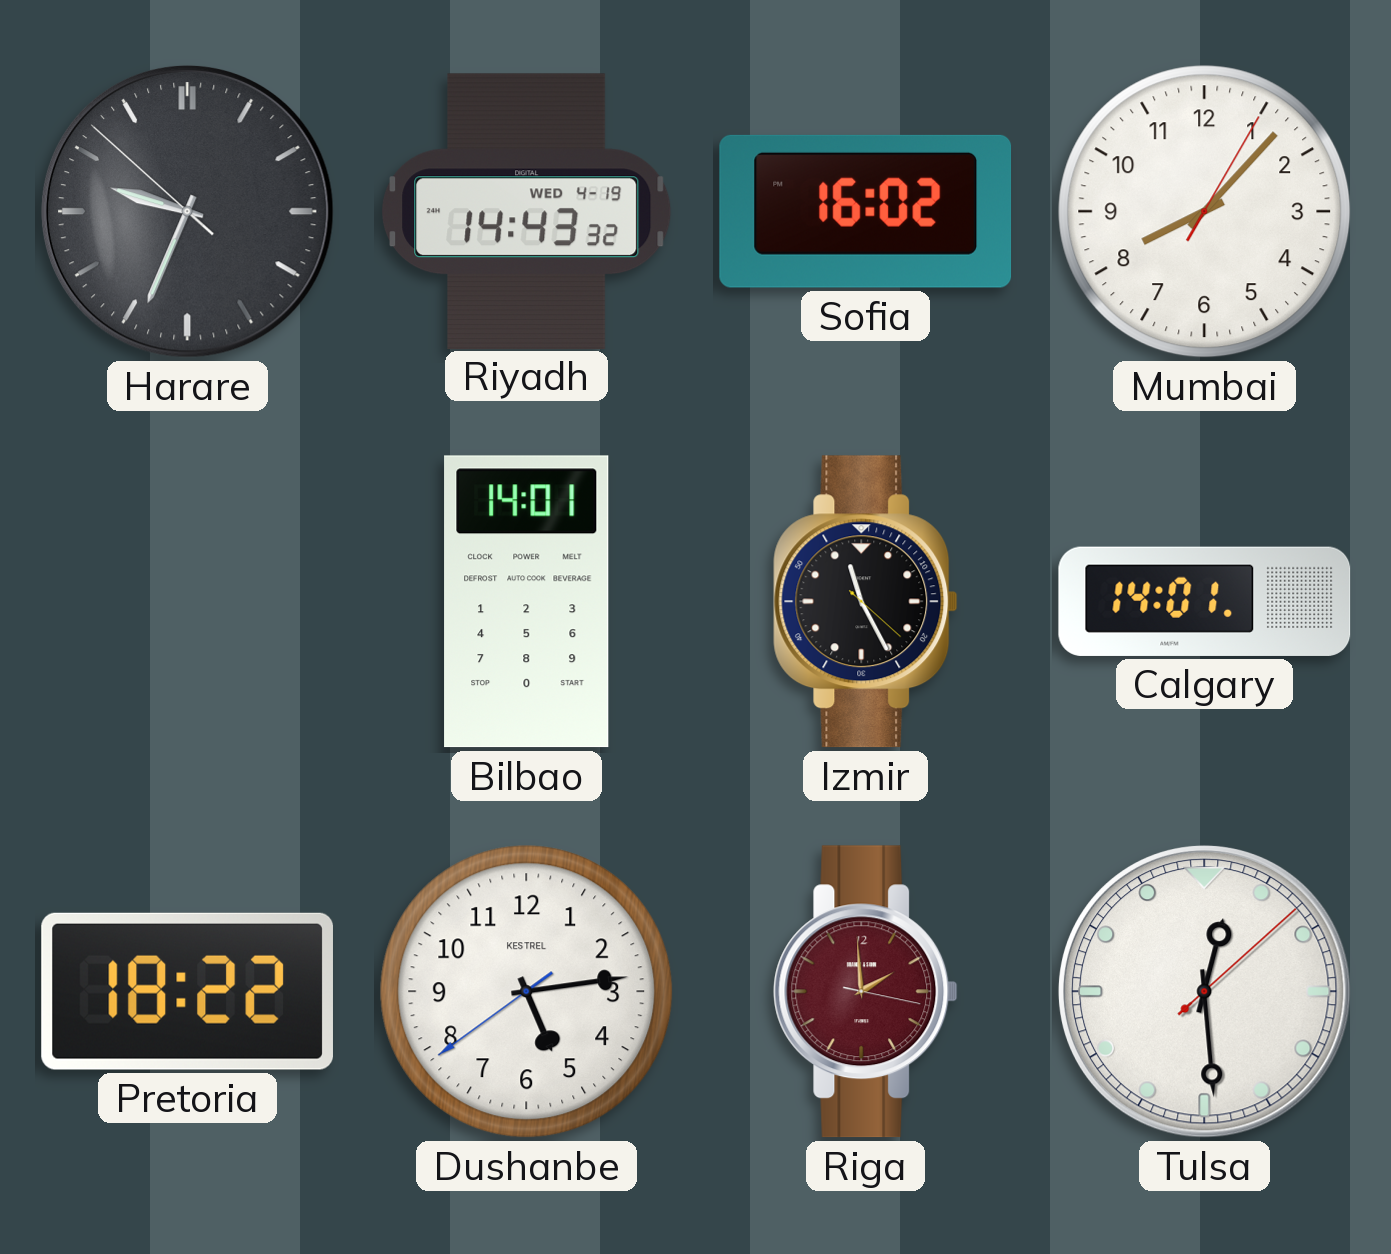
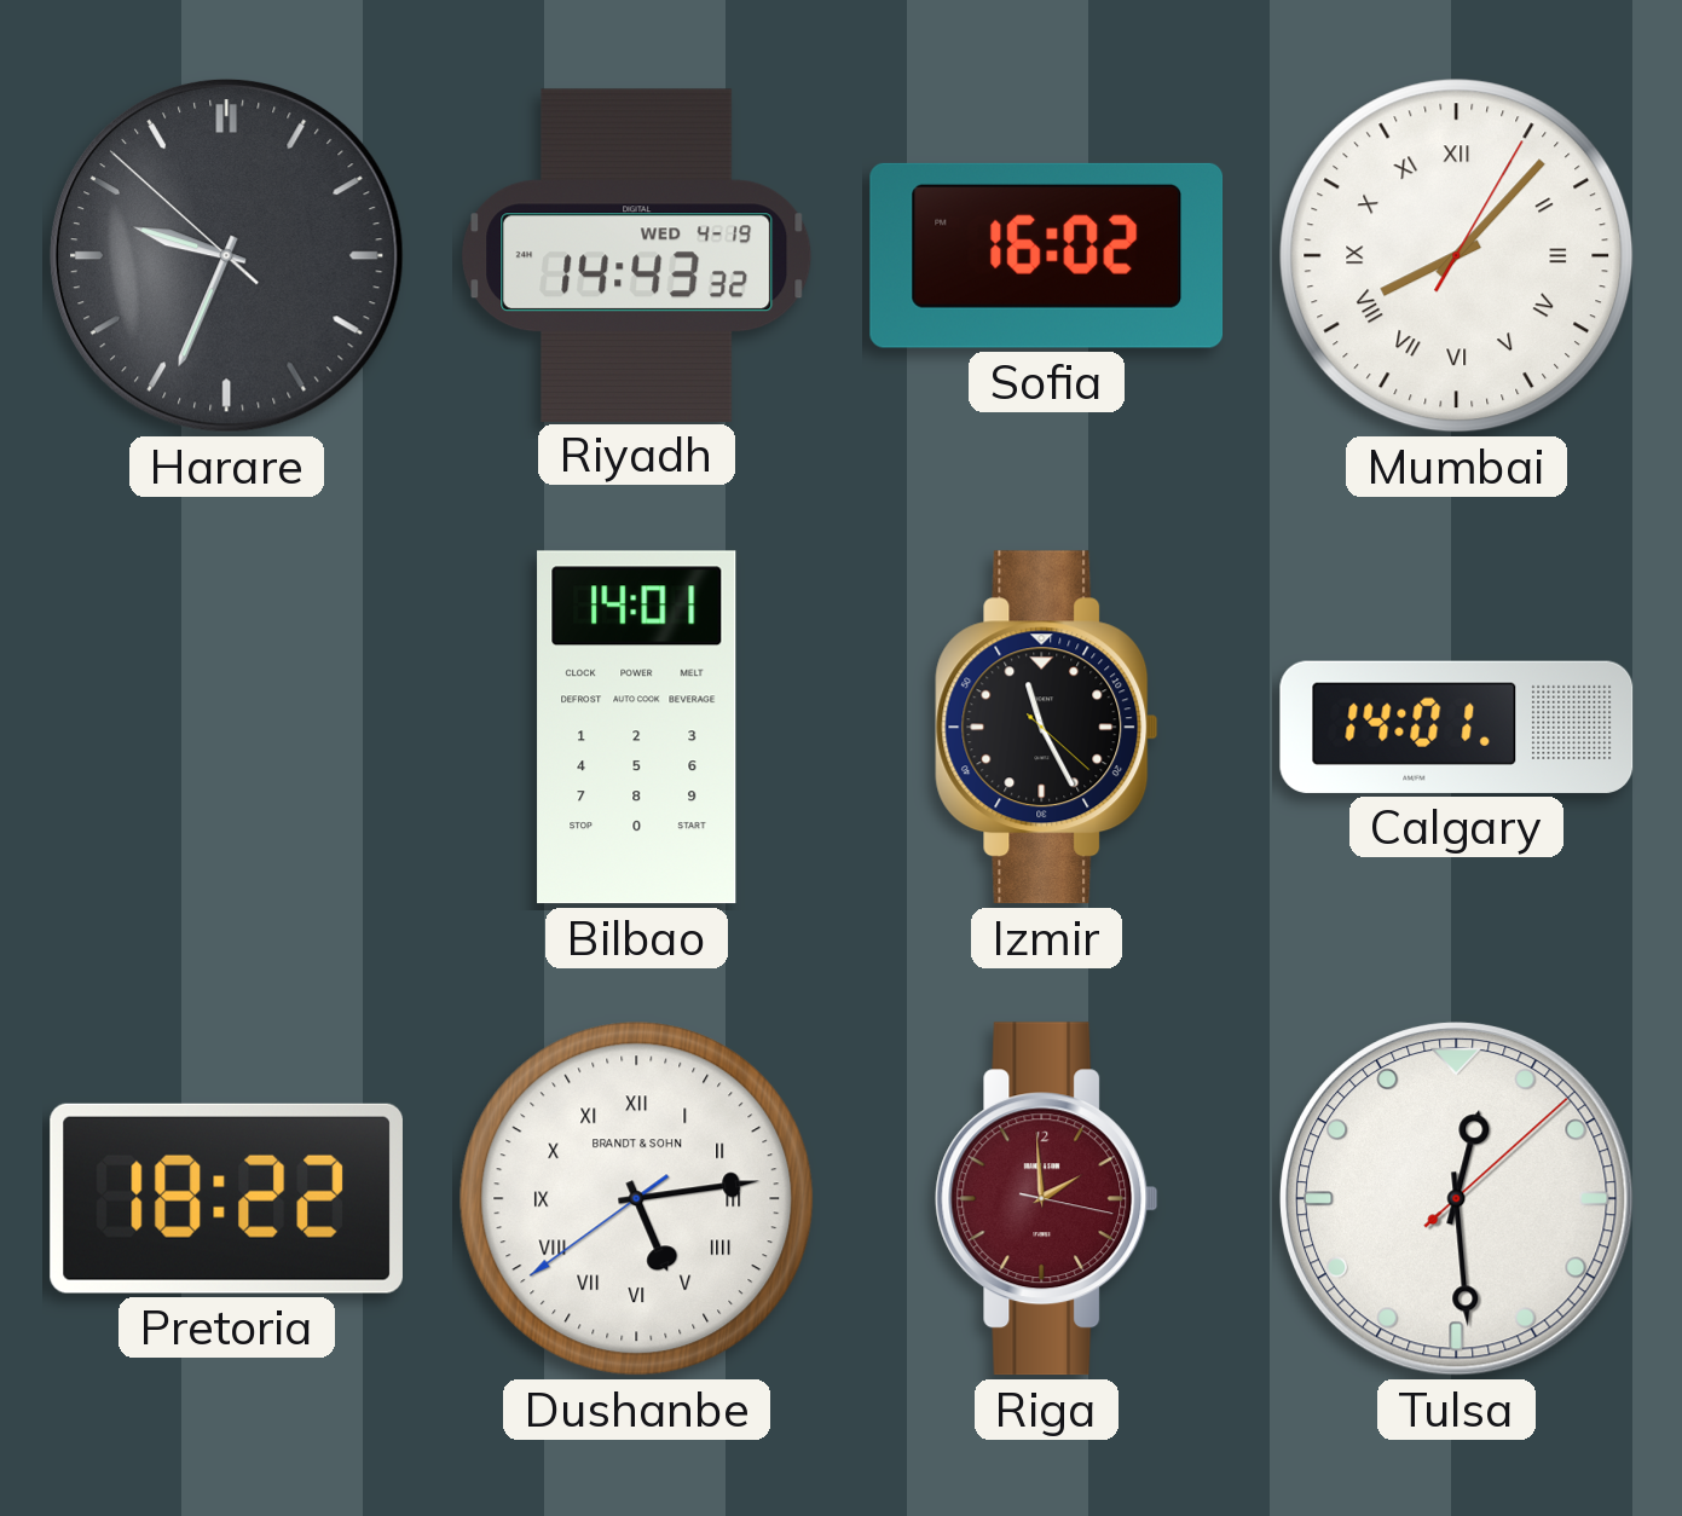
Mumbai numerals: Arabic -> Roman
Dushanbe numerals: Arabic -> Roman
Dushanbe brand: KESTREL -> BRANDT & SOHN
